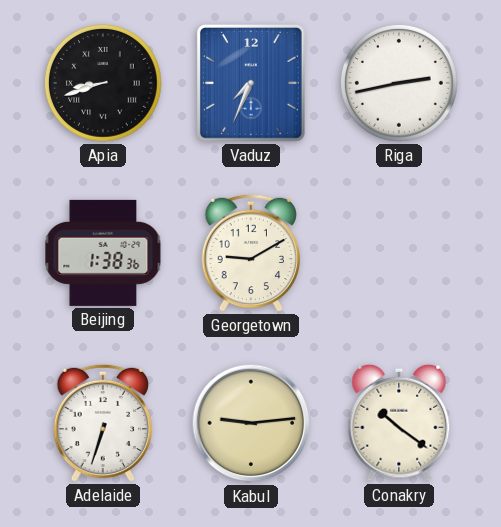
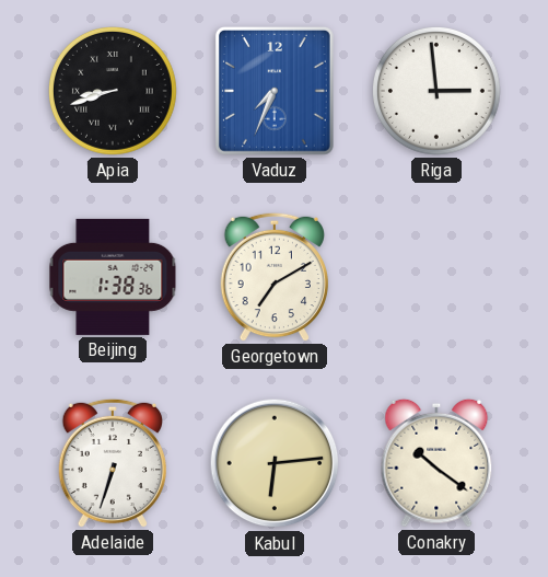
Riga: 2:43 -> 2:59
Georgetown: 9:10 -> 7:10
Kabul: 9:14 -> 6:14
